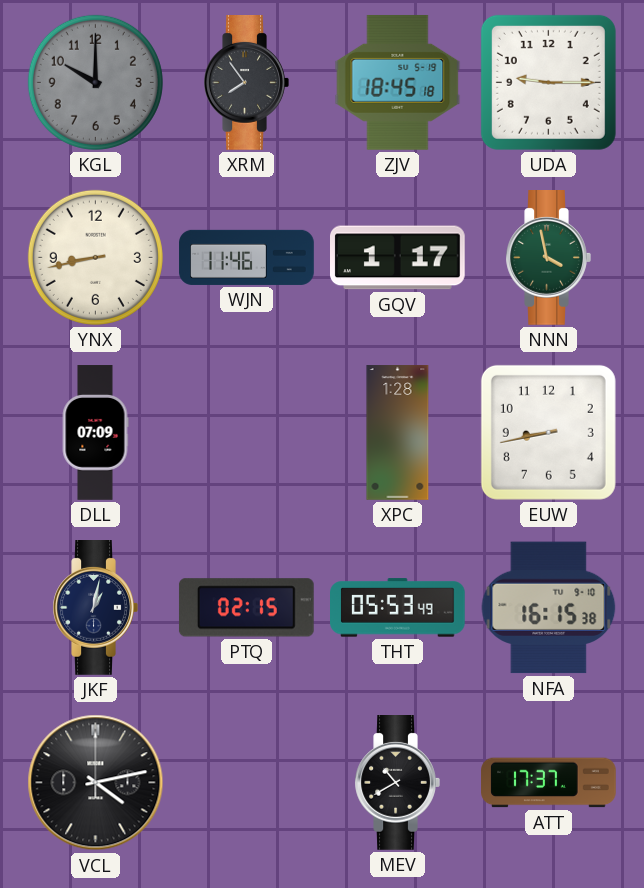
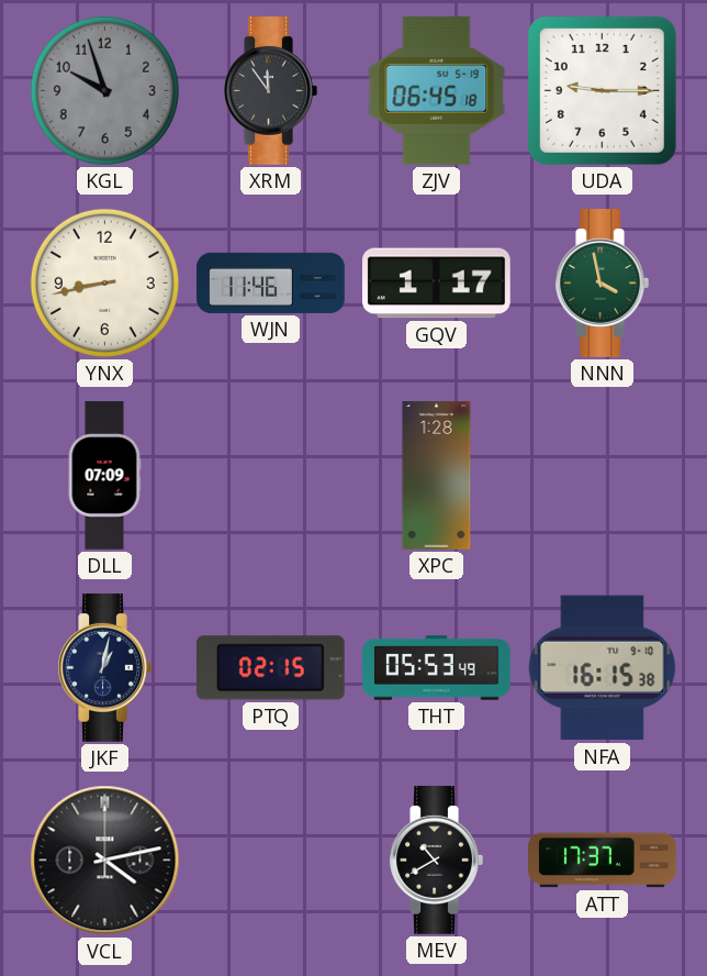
KGL: 10:00 -> 9:57
XRM: 7:54 -> 11:54
ZJV: 18:45 -> 06:45
EUW: 8:43 -> none
